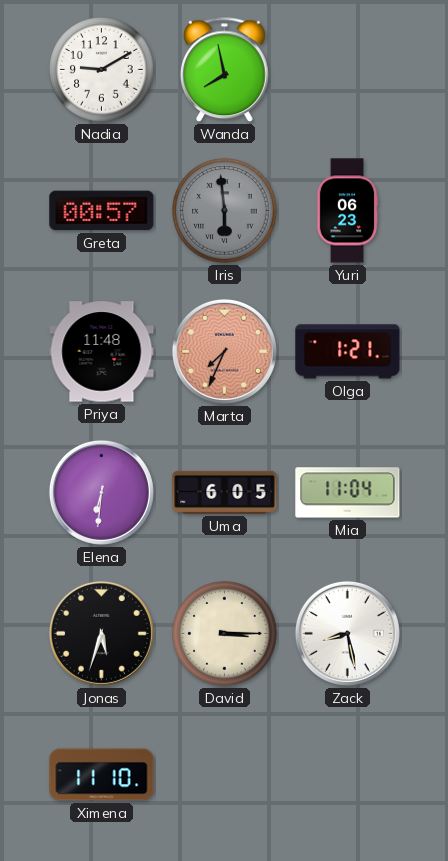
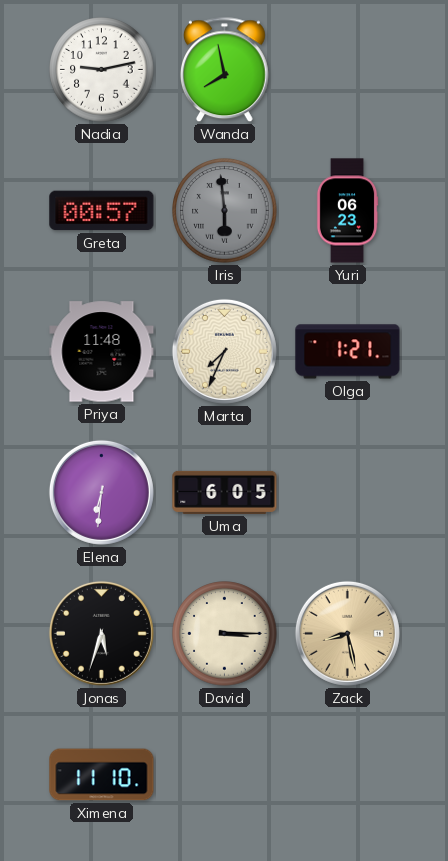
Nadia: 9:10 -> 9:13
Marta dial: salmon -> cream
Mia: 11:04 -> none
Zack dial: white -> champagne
